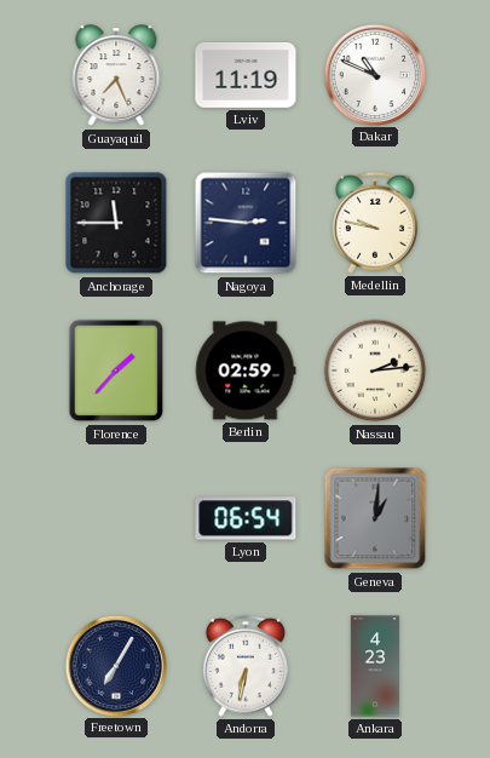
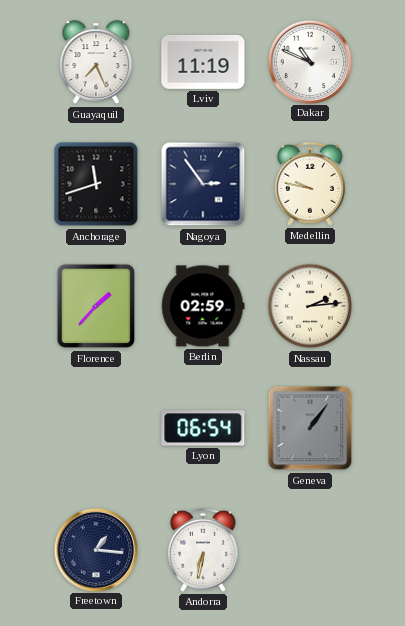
Anchorage: 11:45 -> 11:42
Nagoya: 2:46 -> 2:54
Geneva: 1:01 -> 1:06
Freetown: 7:05 -> 1:16
Ankara: 4:23 -> none
